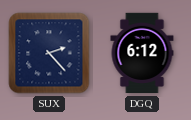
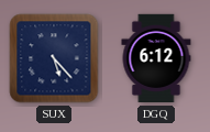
SUX: 2:23 -> 5:23
